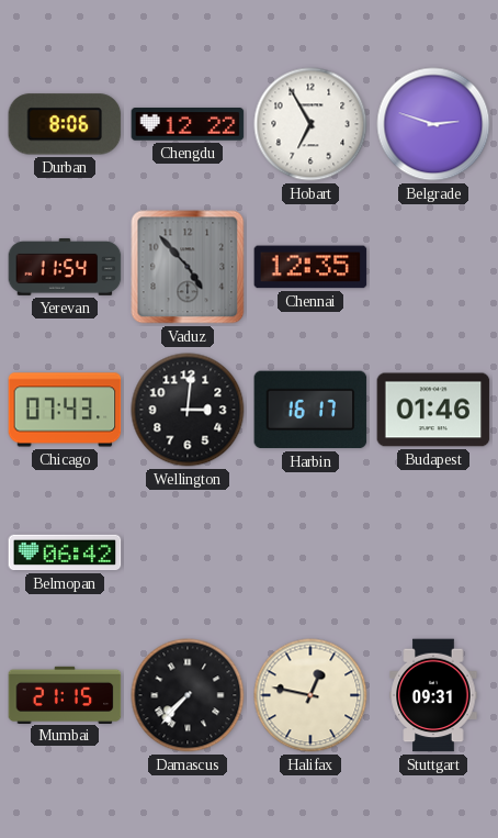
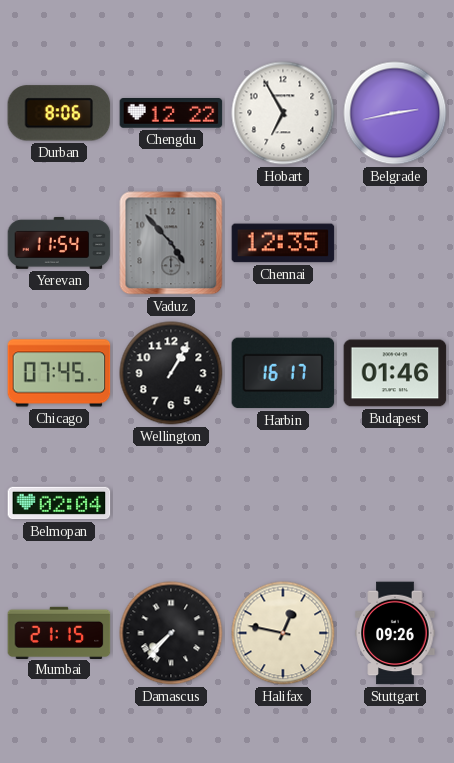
Belgrade: 2:48 -> 2:43
Chicago: 07:43 -> 07:45
Wellington: 3:01 -> 1:05
Belmopan: 06:42 -> 02:04
Stuttgart: 09:31 -> 09:26
